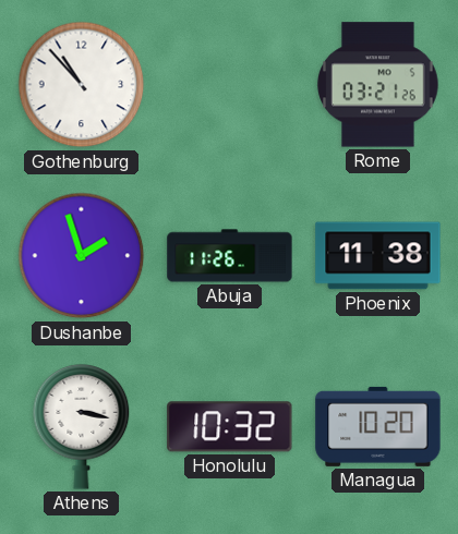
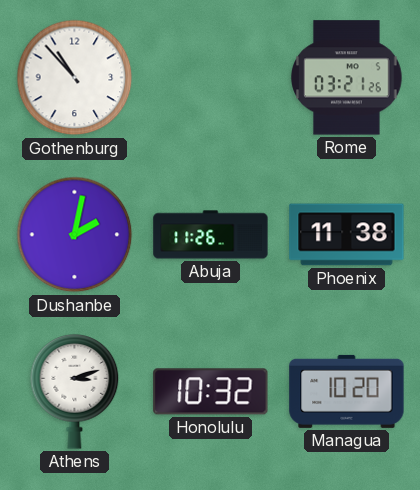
Dushanbe: 1:57 -> 2:02
Athens: 3:17 -> 3:12
